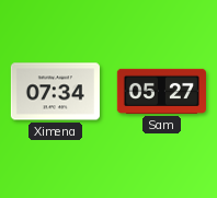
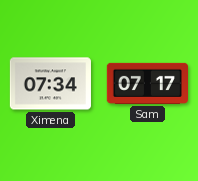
Sam: 05:27 -> 07:17
